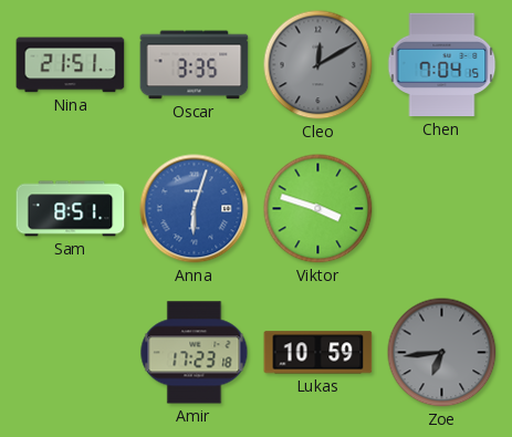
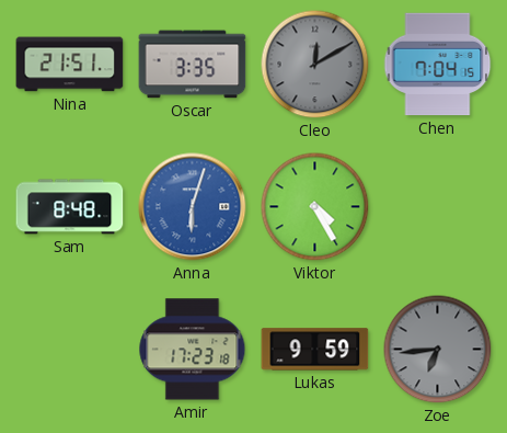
Sam: 8:51 -> 8:48
Viktor: 3:48 -> 4:25
Lukas: 10:59 -> 9:59
